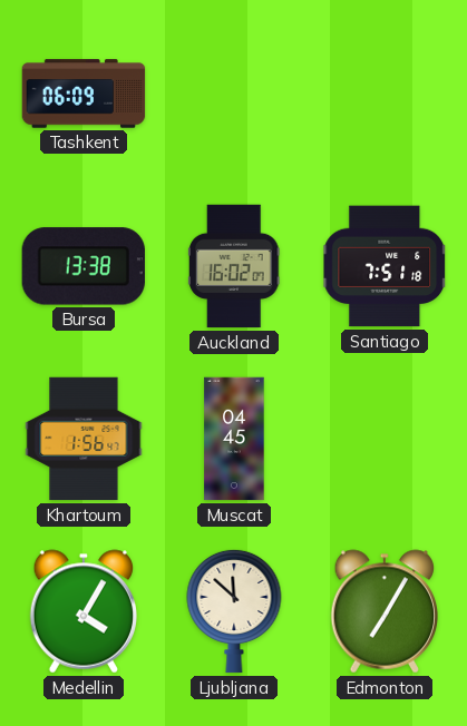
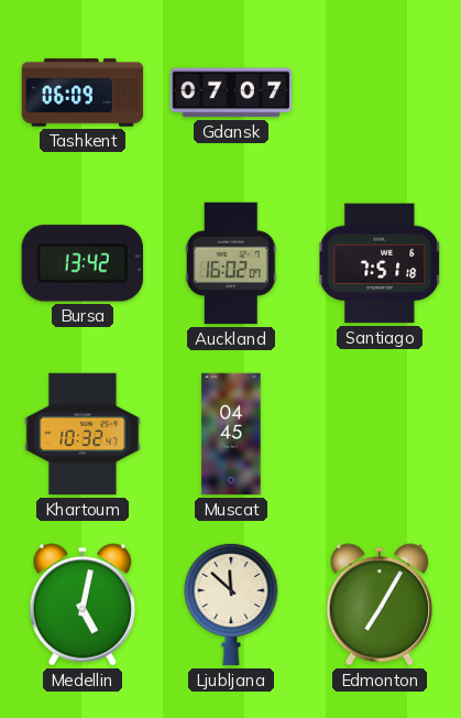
Gdansk: none -> 07:07
Bursa: 13:38 -> 13:42
Khartoum: 1:56 -> 10:32
Medellin: 4:05 -> 5:02
